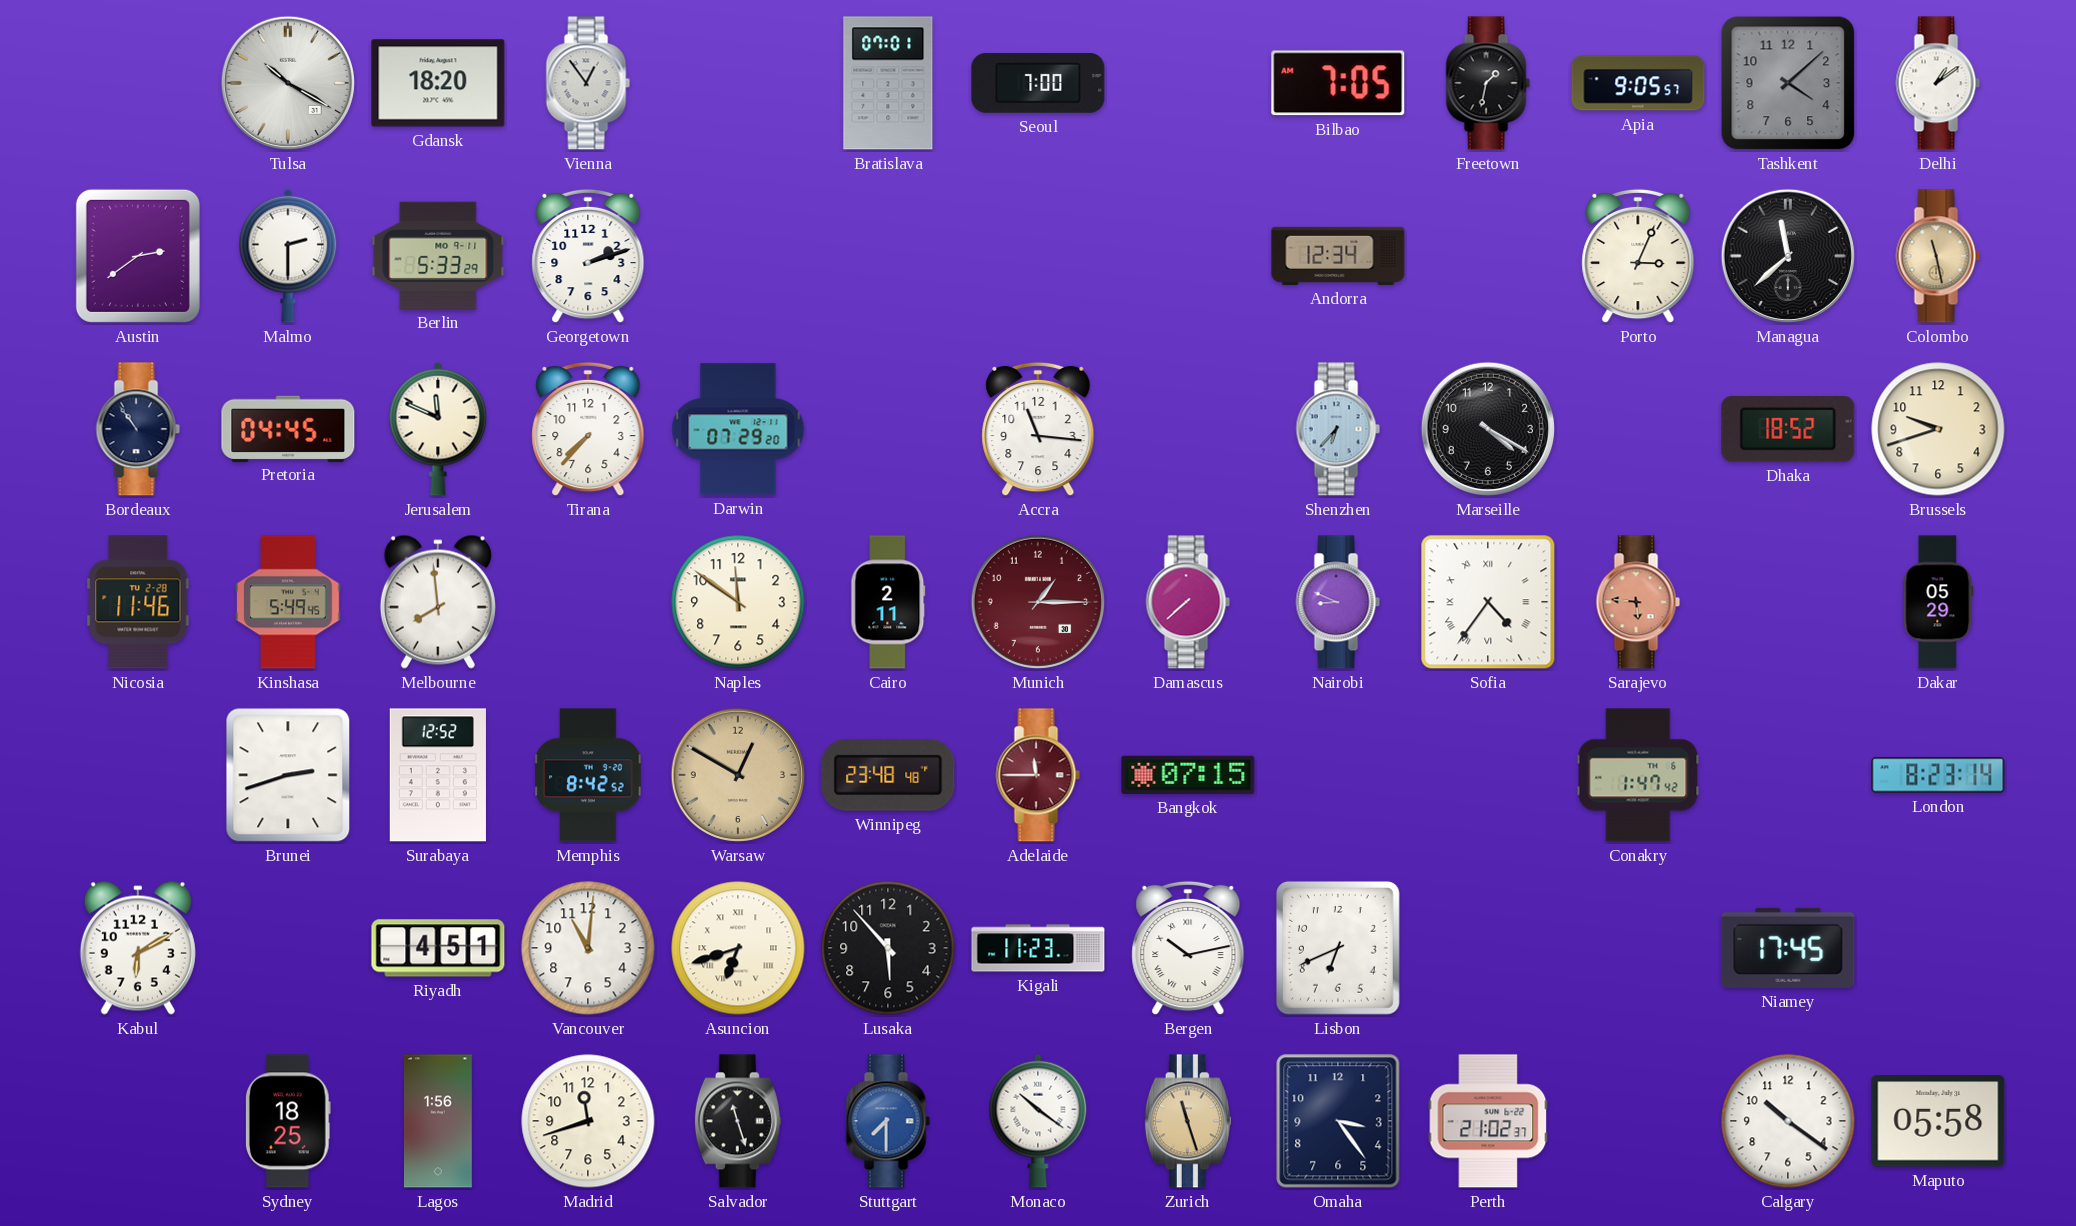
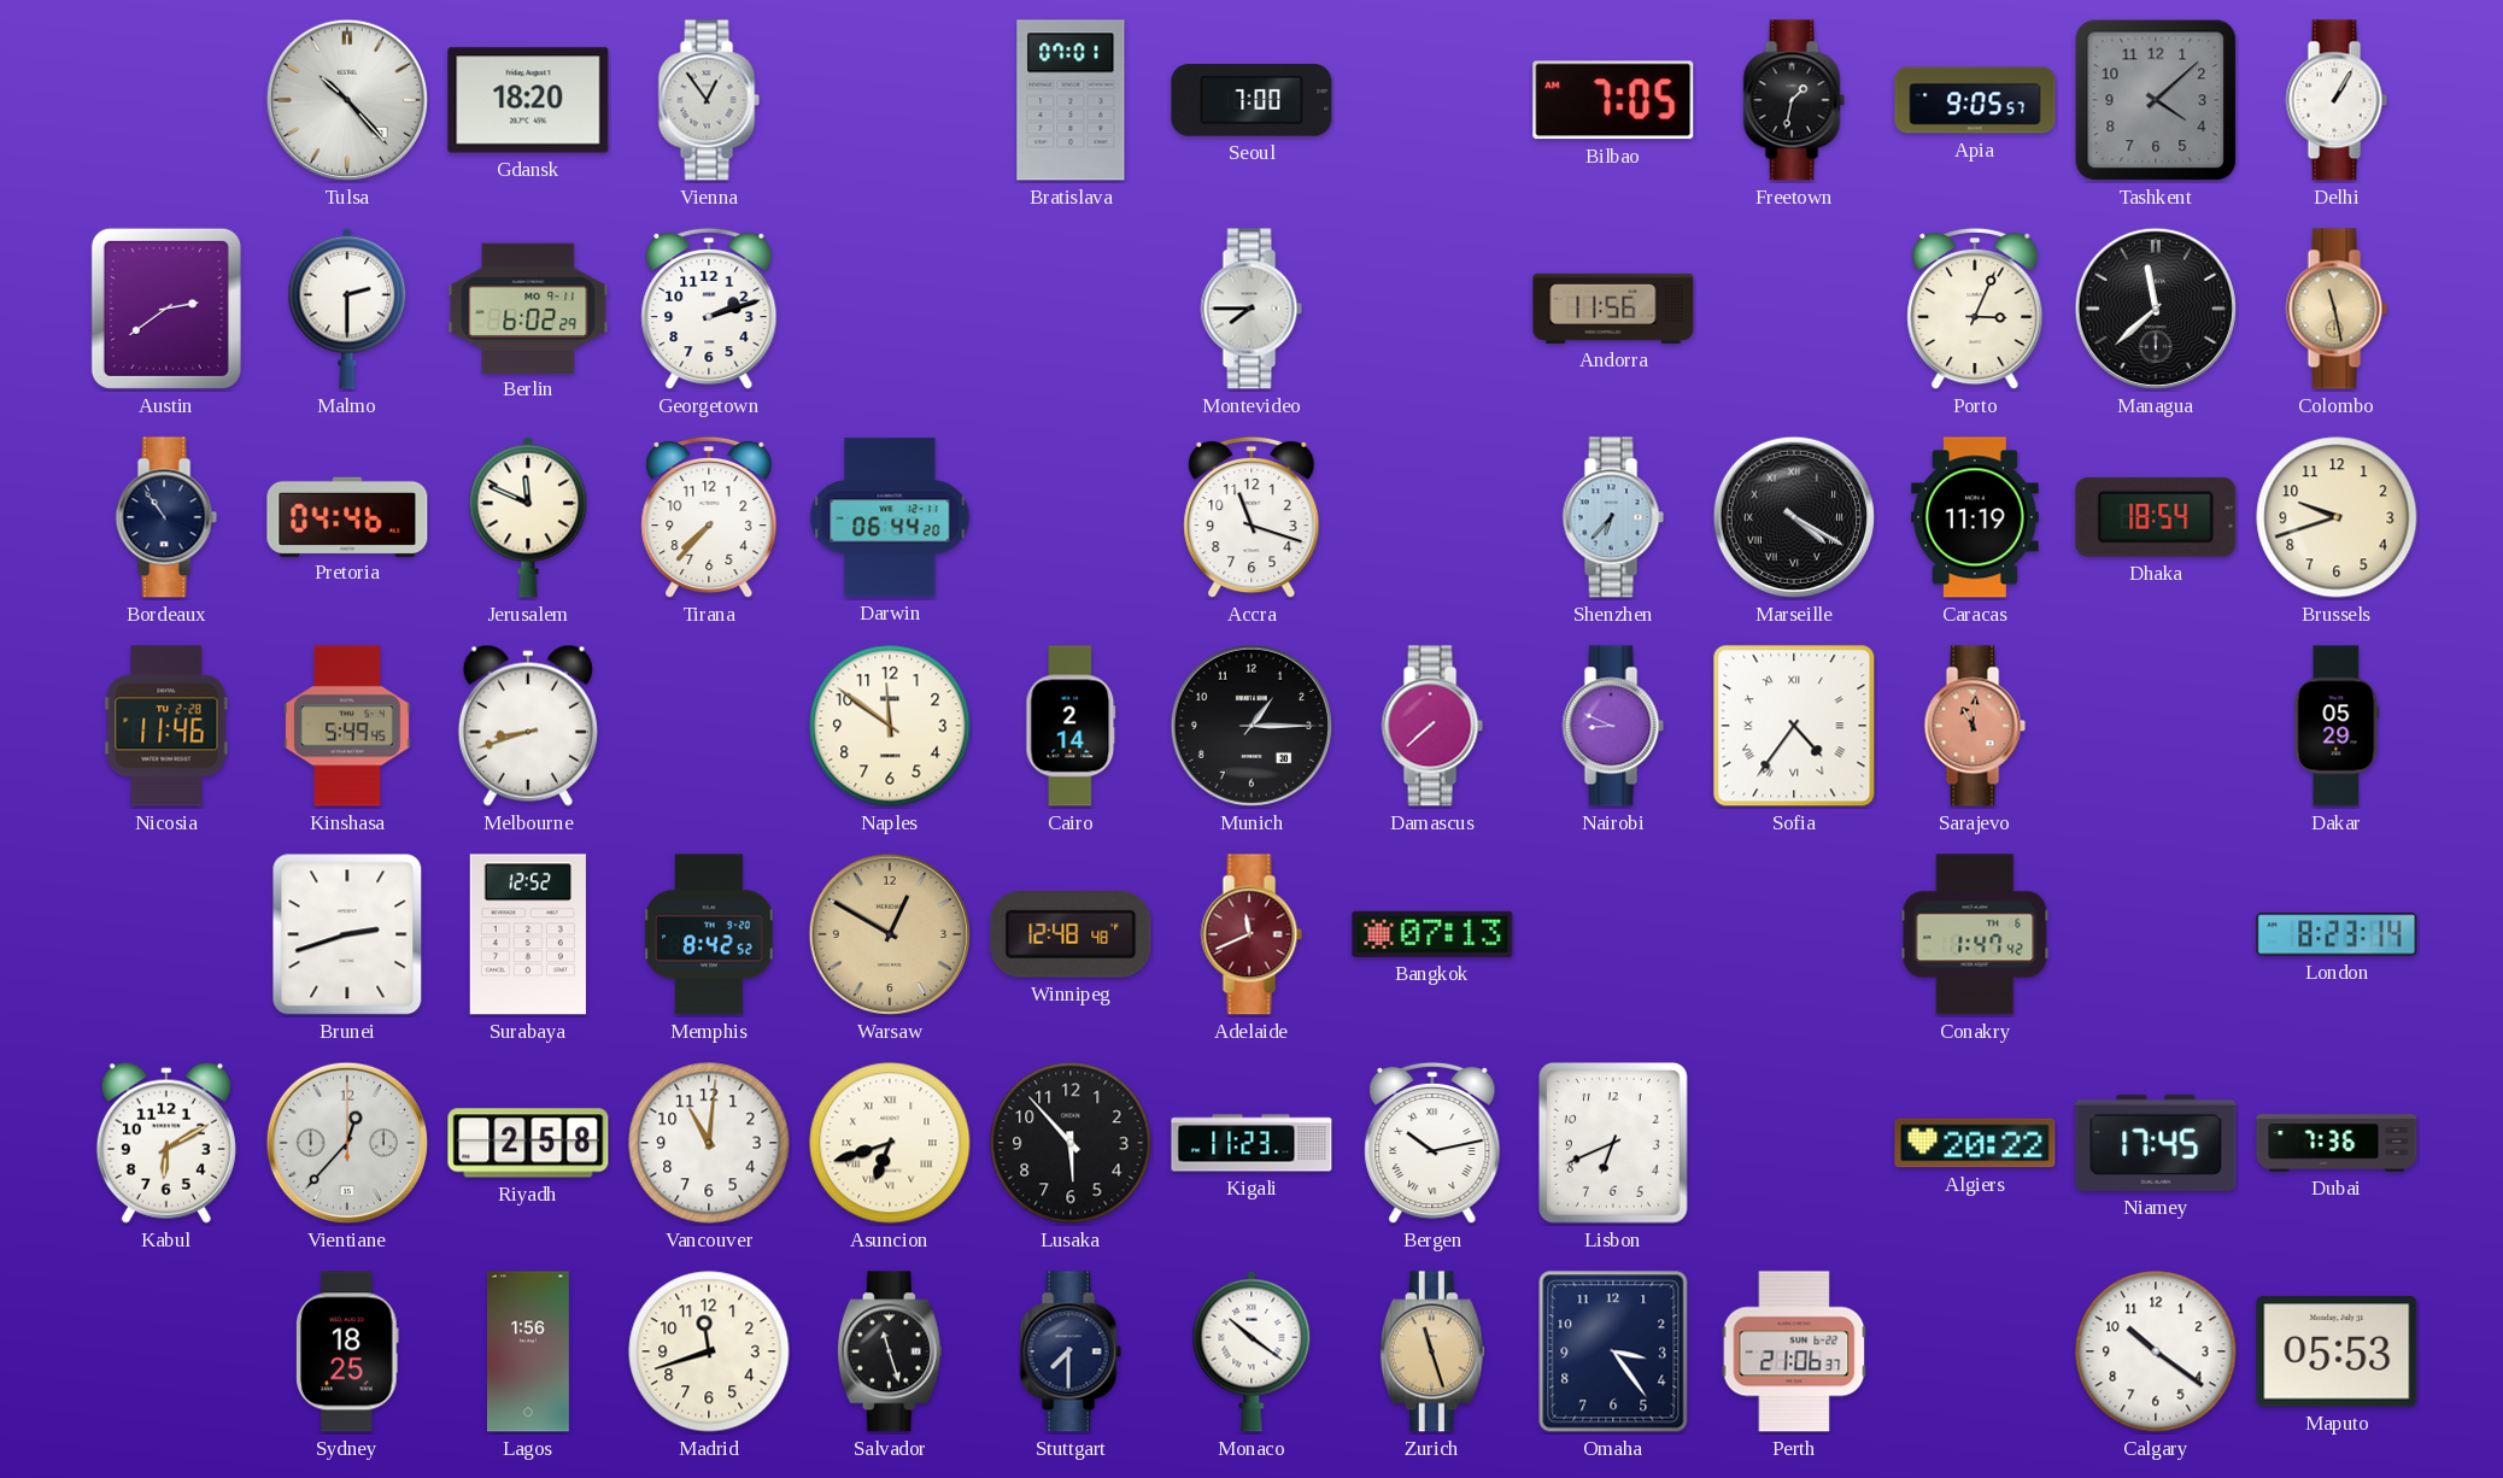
Tulsa: 10:20 -> 10:23
Delhi: 1:09 -> 1:05
Berlin: 5:33 -> 6:02
Montevideo: none -> 7:45
Andorra: 12:34 -> 11:56
Pretoria: 04:45 -> 04:46
Darwin: 07:29 -> 06:44
Accra: 11:16 -> 11:18
Marseille numerals: Arabic -> Roman
Caracas: none -> 11:19
Dhaka: 18:52 -> 18:54
Melbourne: 7:59 -> 8:42
Cairo: 2:11 -> 2:14
Munich dial: burgundy -> black
Sarajevo: 5:46 -> 11:01
Winnipeg: 23:48 -> 12:48
Adelaide: 11:45 -> 11:41
Bangkok: 07:15 -> 07:13
Vientiane: none -> 12:37
Riyadh: 4:51 -> 2:58
Algiers: none -> 20:22
Dubai: none -> 7:36
Stuttgart dial: blue -> navy
Perth: 21:02 -> 21:06
Maputo: 05:58 -> 05:53
